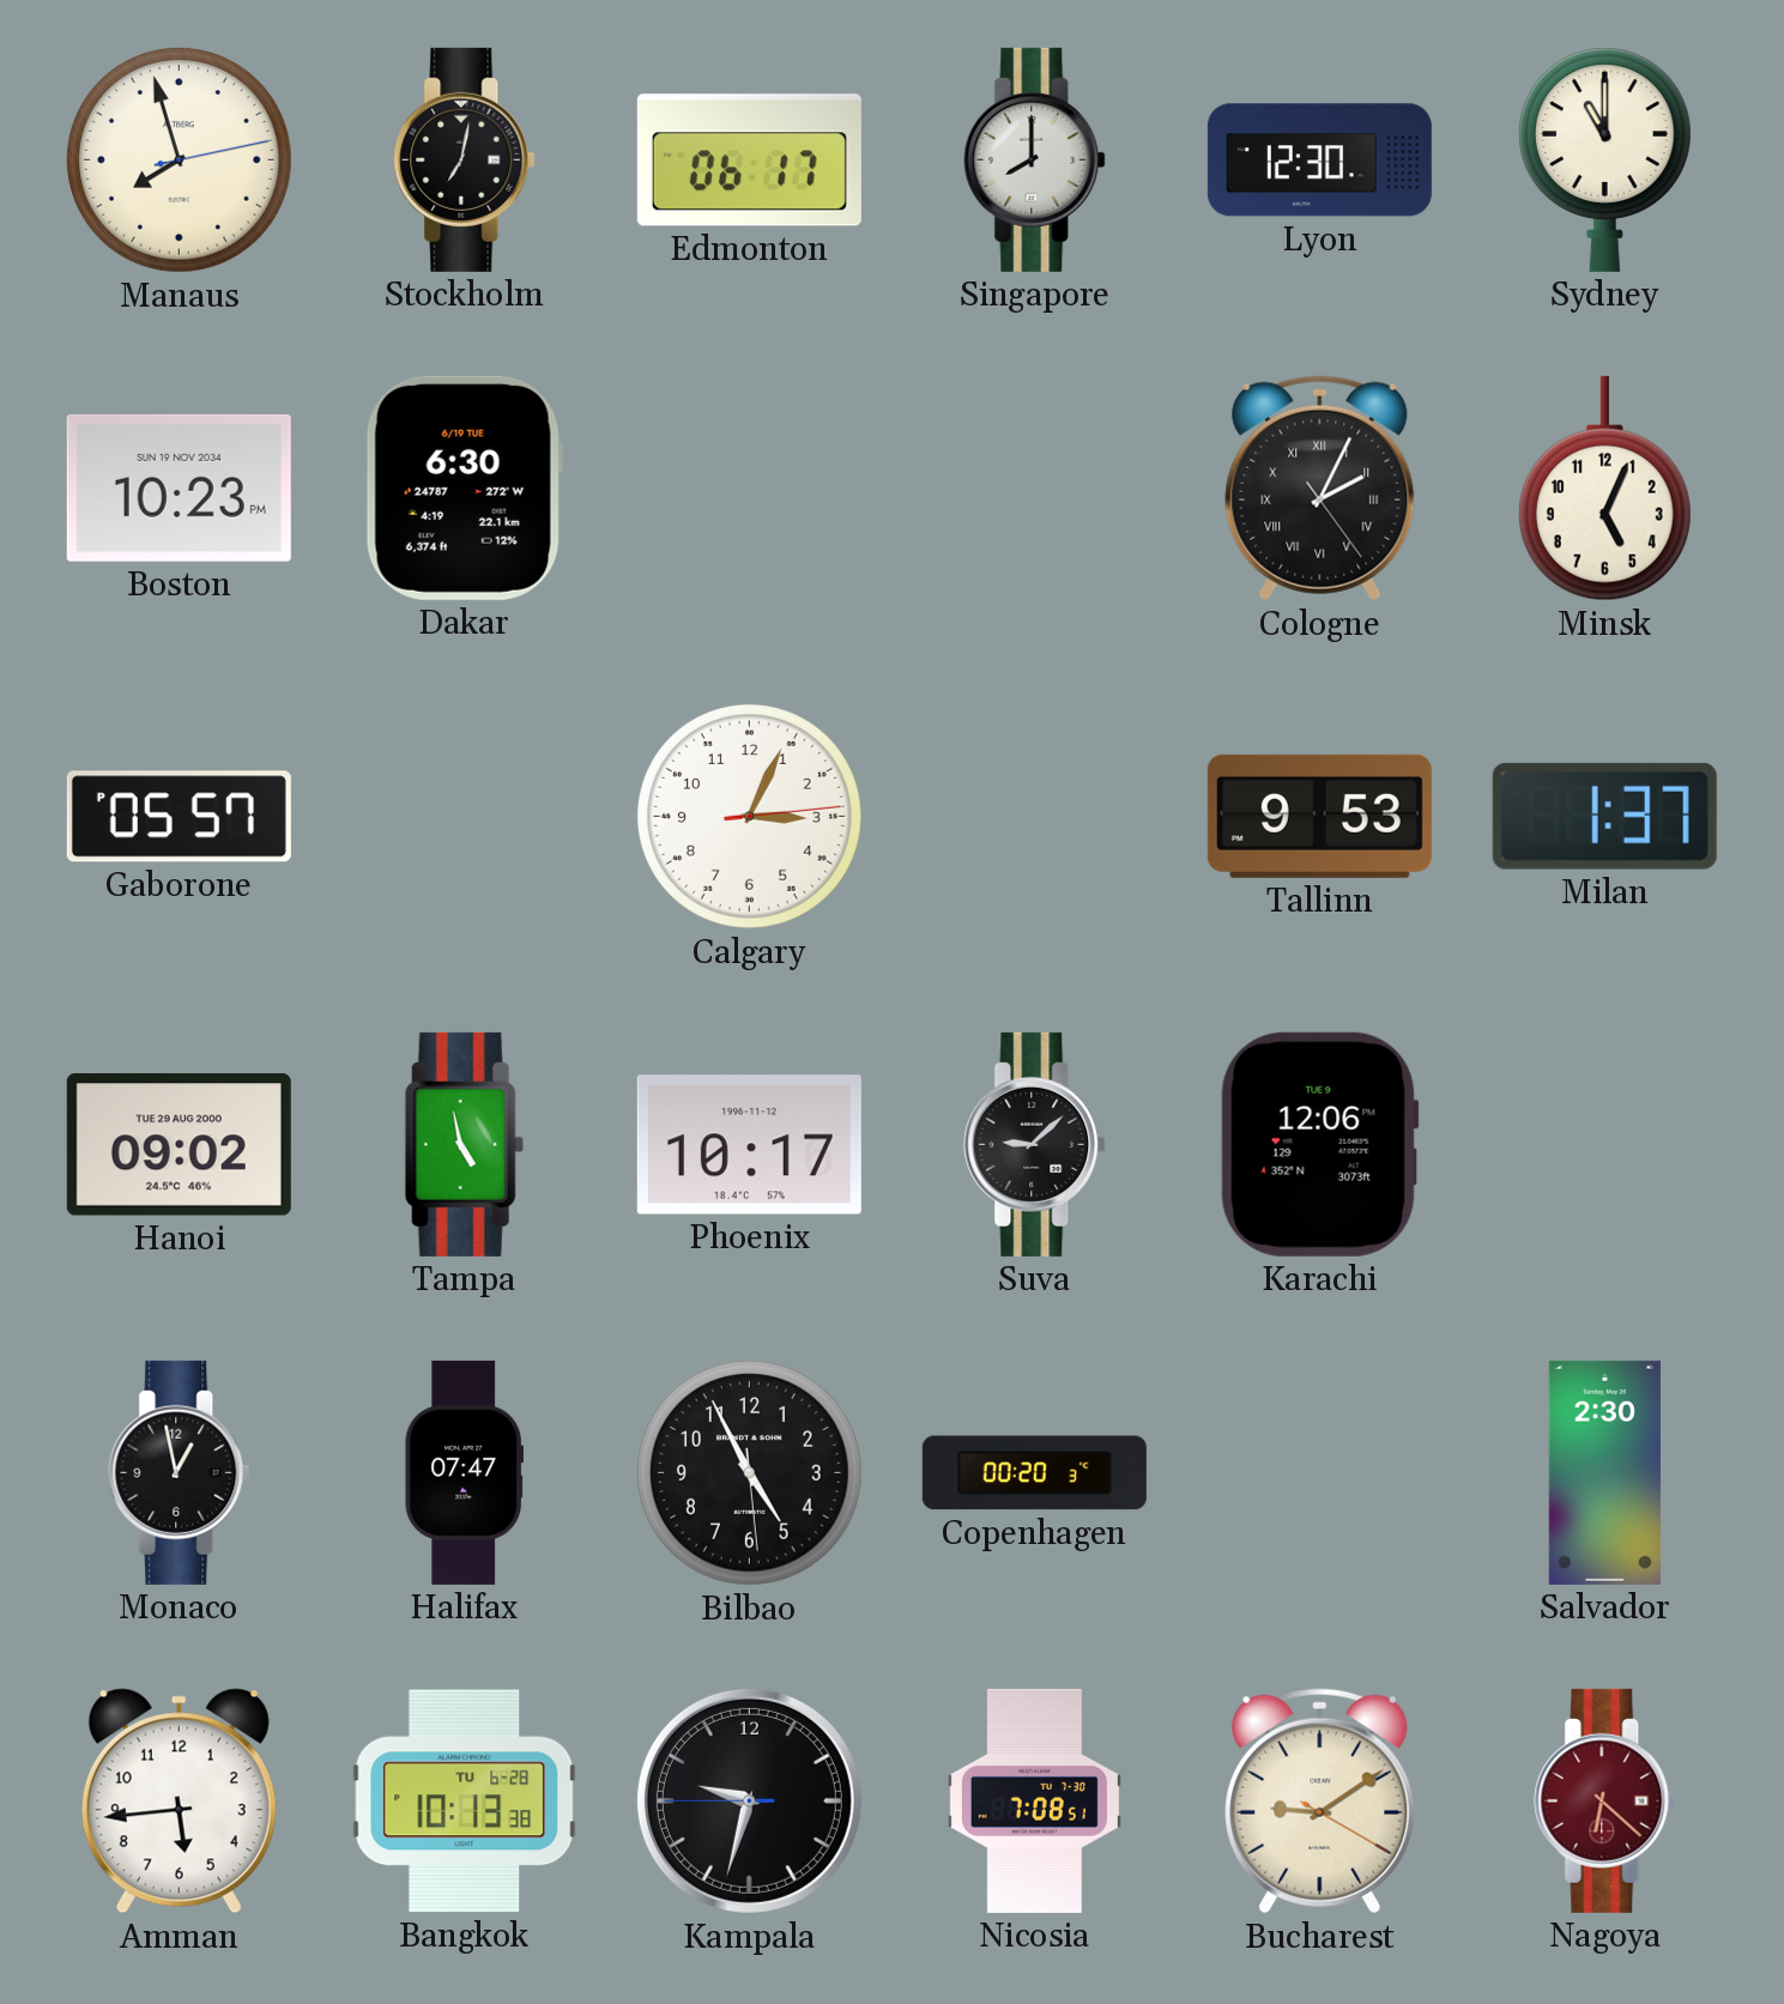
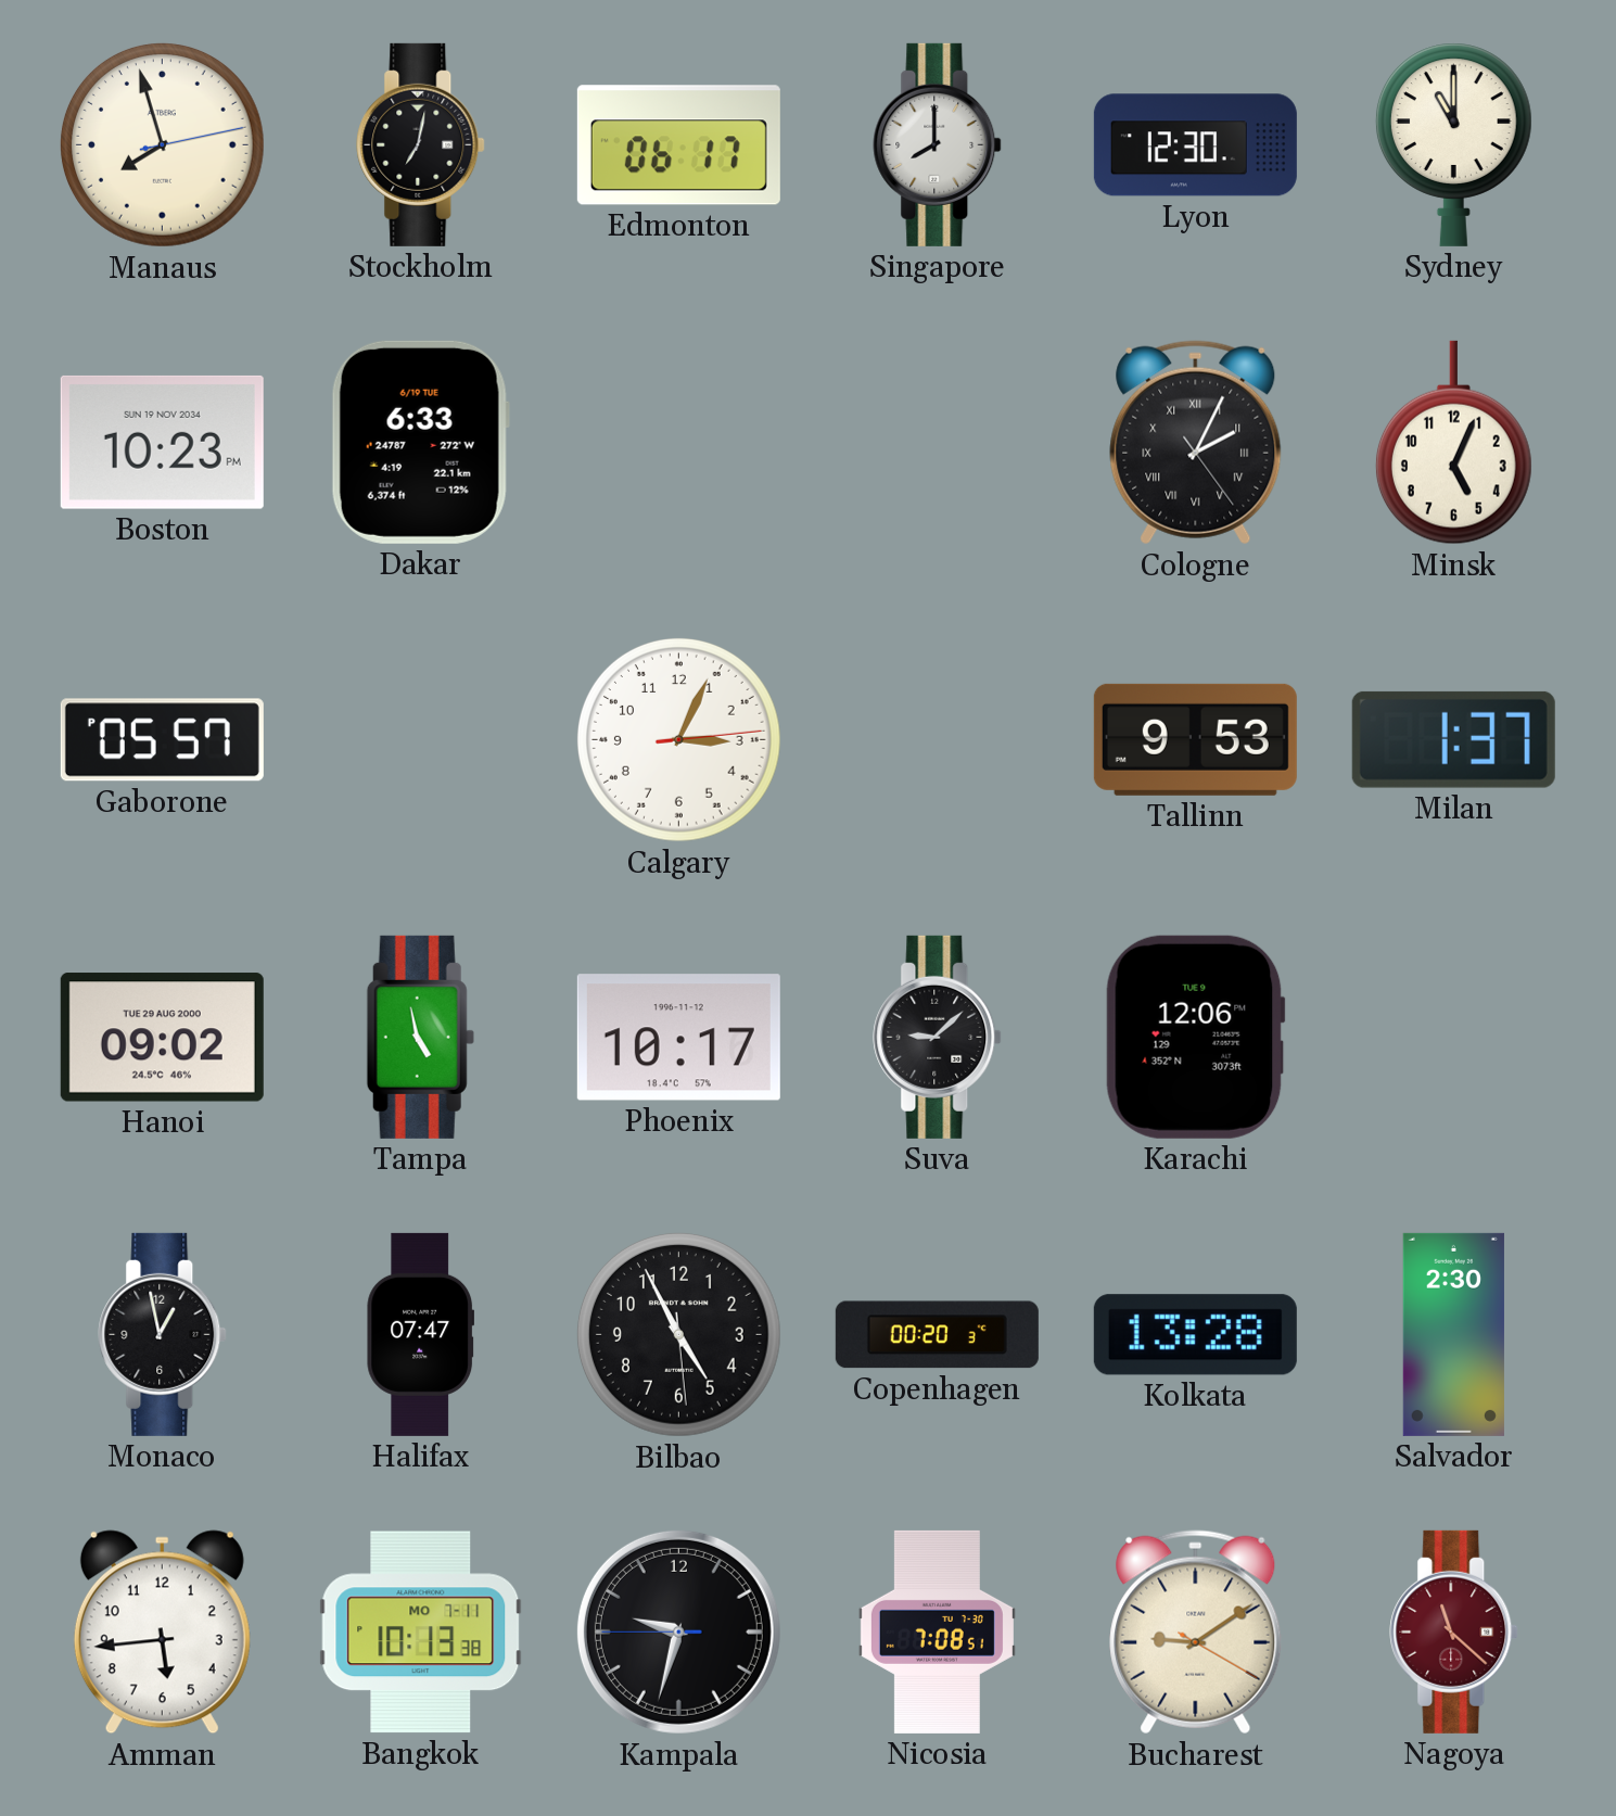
Dakar: 6:30 -> 6:33
Kolkata: none -> 13:28
Bangkok date: TU 6-28 -> MO 7-11
Nagoya: 6:22 -> 11:22
